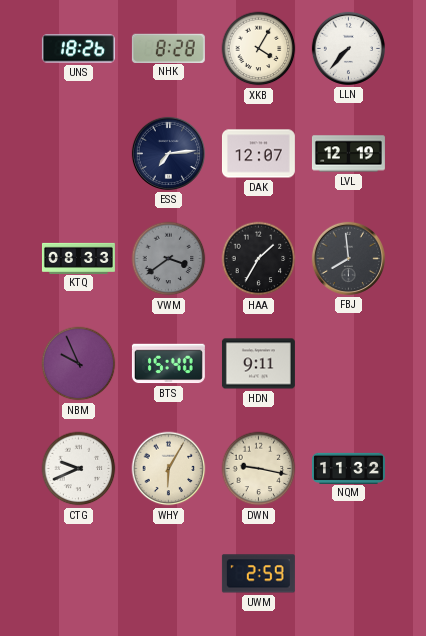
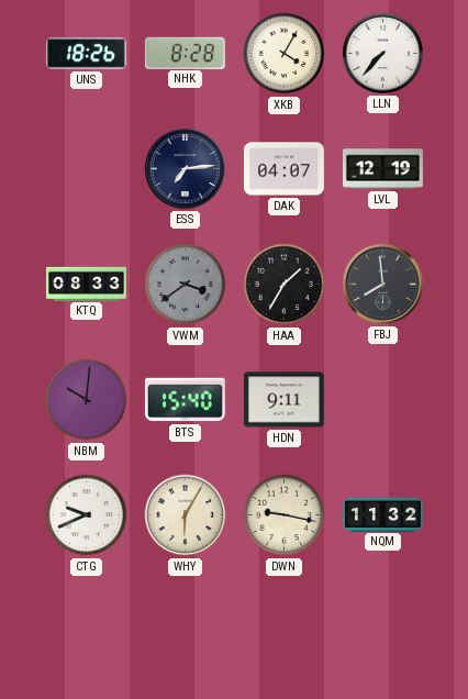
DAK: 12:07 -> 04:07
NBM: 9:56 -> 10:01
UWM: 2:59 -> none
